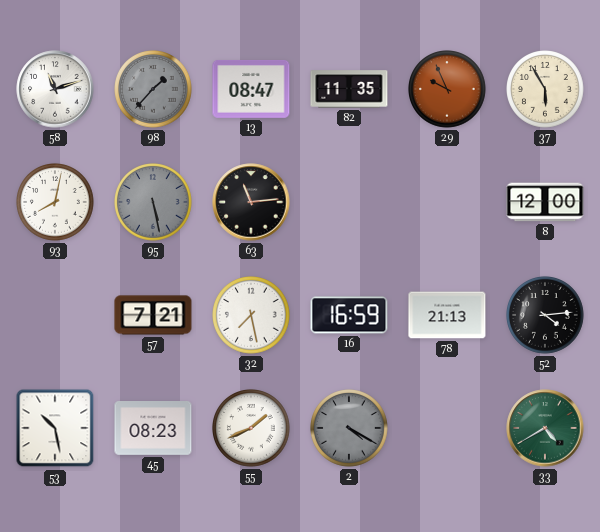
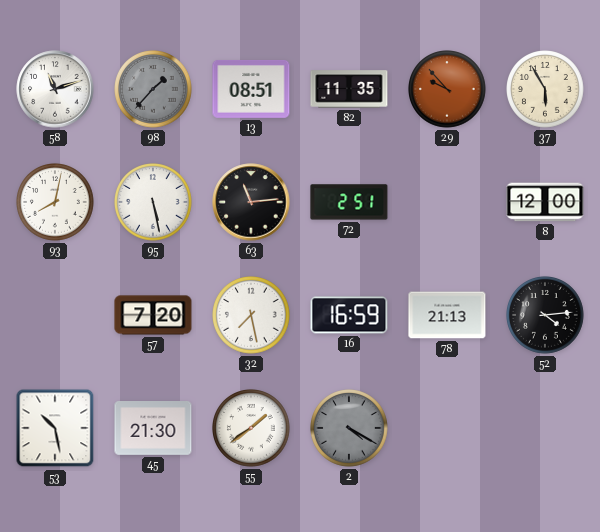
13: 08:47 -> 08:51
29: 9:56 -> 9:53
95 dial: grey -> white
72: none -> 2:51
57: 7:21 -> 7:20
45: 08:23 -> 21:30
55: 1:41 -> 1:39
33: 4:40 -> none
